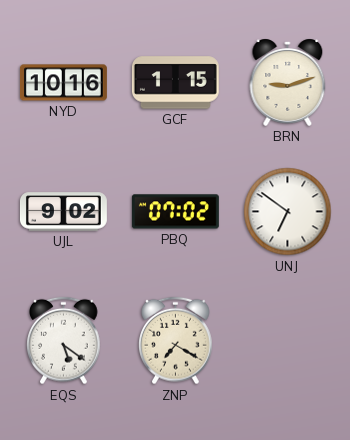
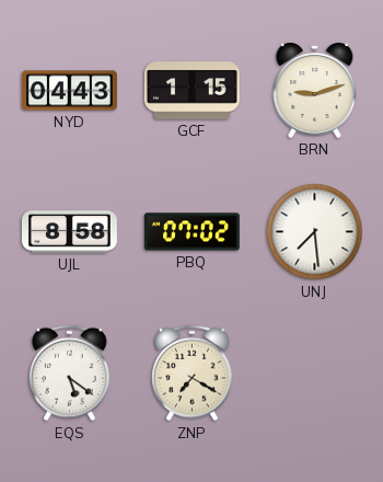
NYD: 10:16 -> 04:43
UJL: 9:02 -> 8:58
UNJ: 6:51 -> 7:29
